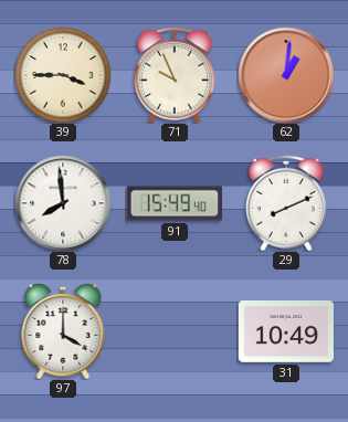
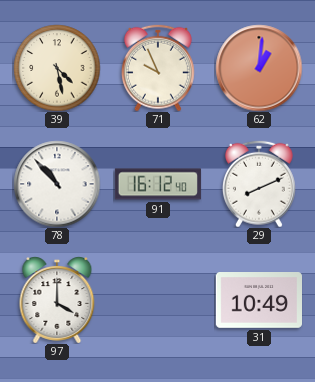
39: 3:45 -> 4:28
78: 7:59 -> 10:53
91: 15:49 -> 16:12
